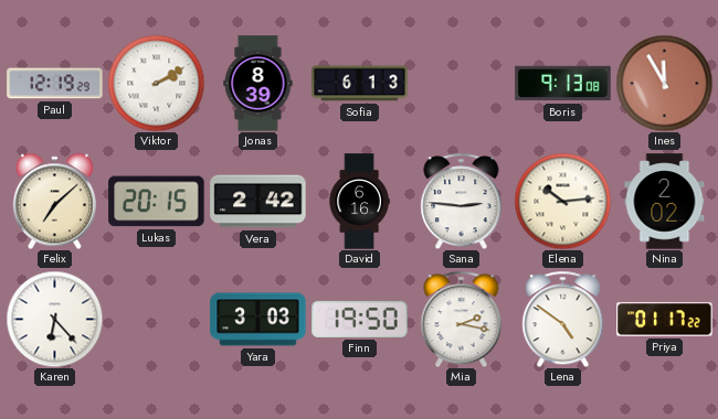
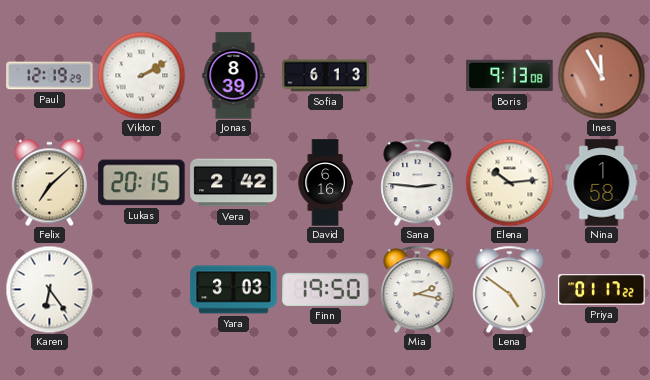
Nina: 2:02 -> 1:58
Karen: 6:23 -> 6:24
